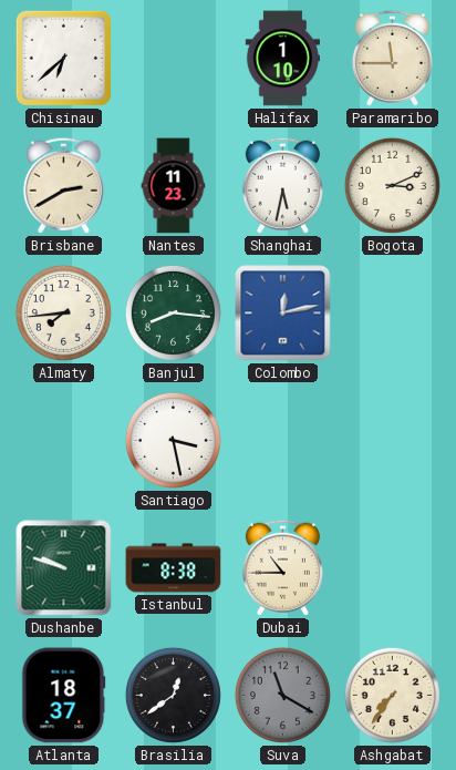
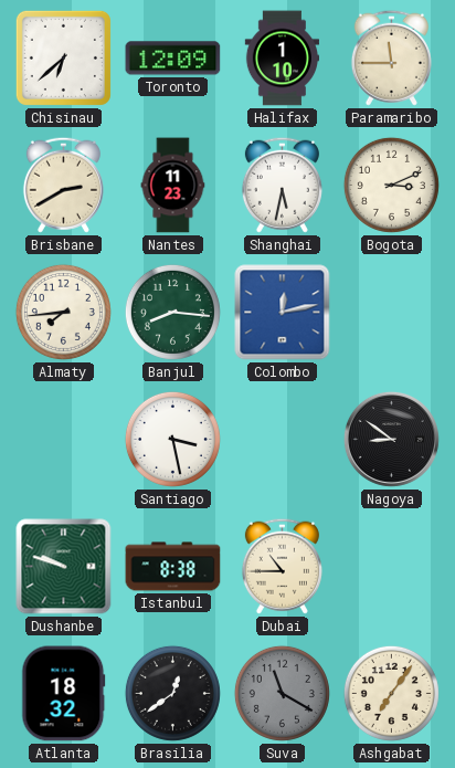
Toronto: none -> 12:09
Nagoya: none -> 8:51
Atlanta: 18:37 -> 18:32
Ashgabat: 7:36 -> 7:06
